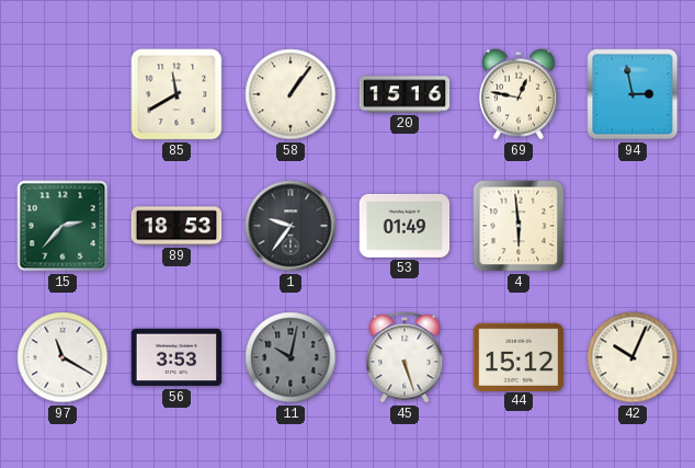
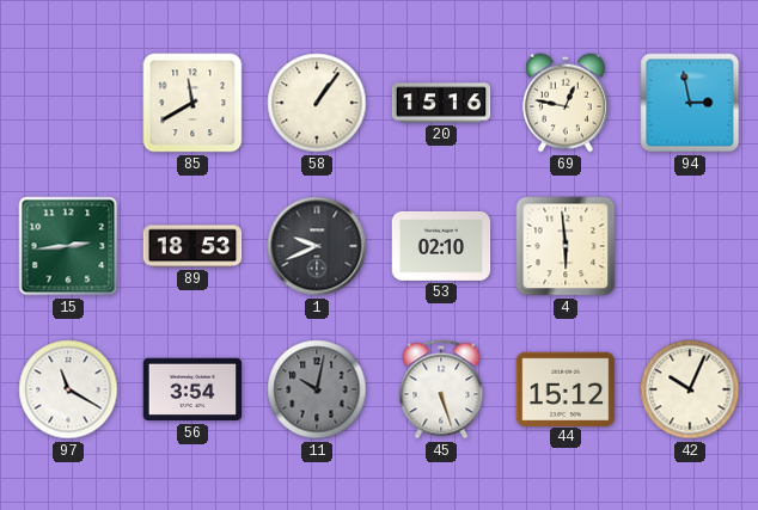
15: 2:37 -> 2:44
1: 9:36 -> 9:41
53: 01:49 -> 02:10
56: 3:53 -> 3:54
